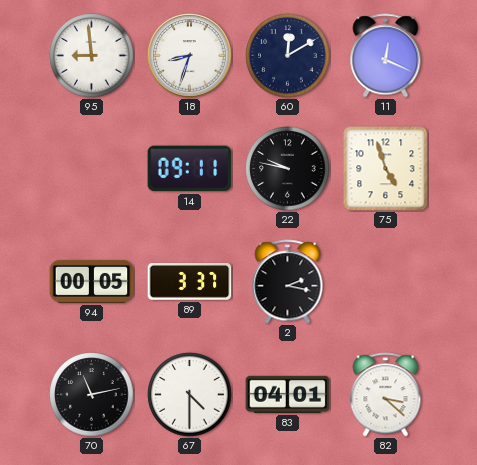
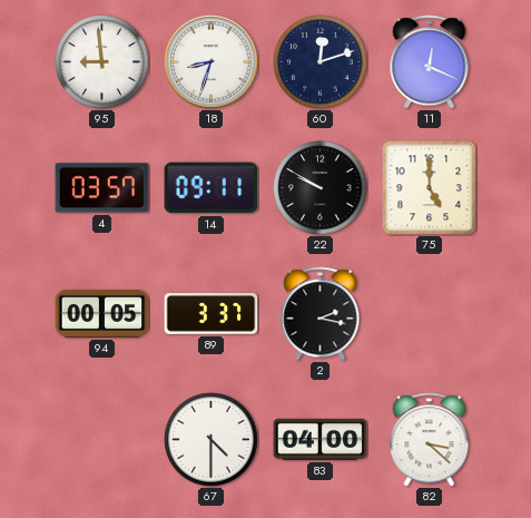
60: 12:10 -> 12:12
4: none -> 03:57
22: 9:47 -> 9:50
75: 4:57 -> 5:00
70: 11:13 -> none
83: 04:01 -> 04:00
